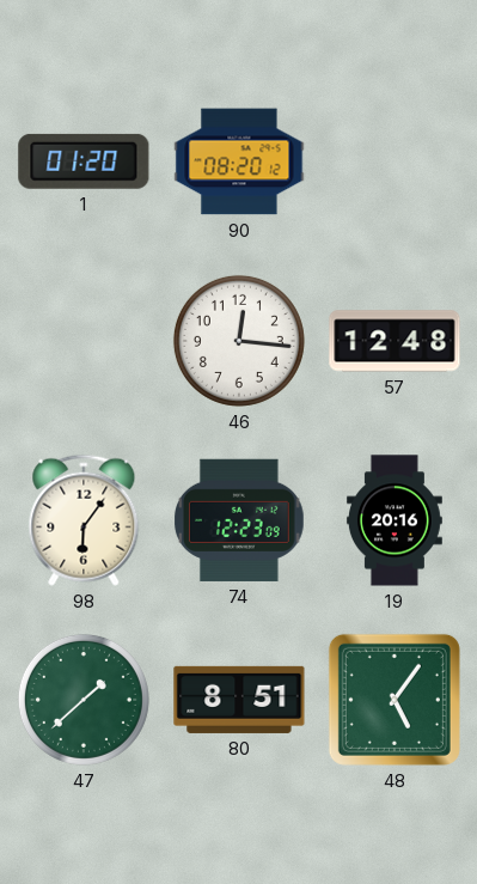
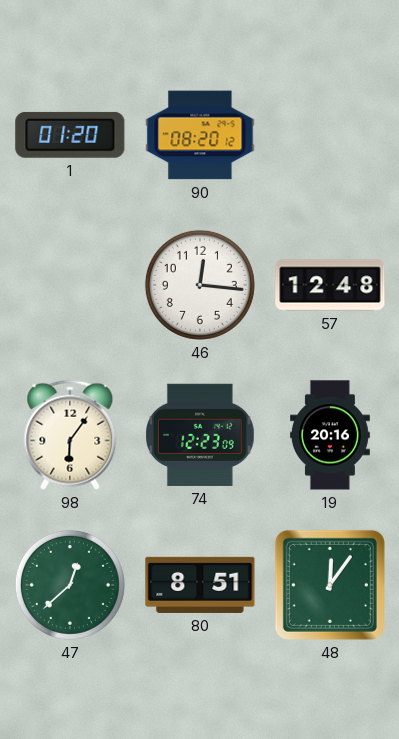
47: 1:38 -> 12:38
48: 5:06 -> 12:06
